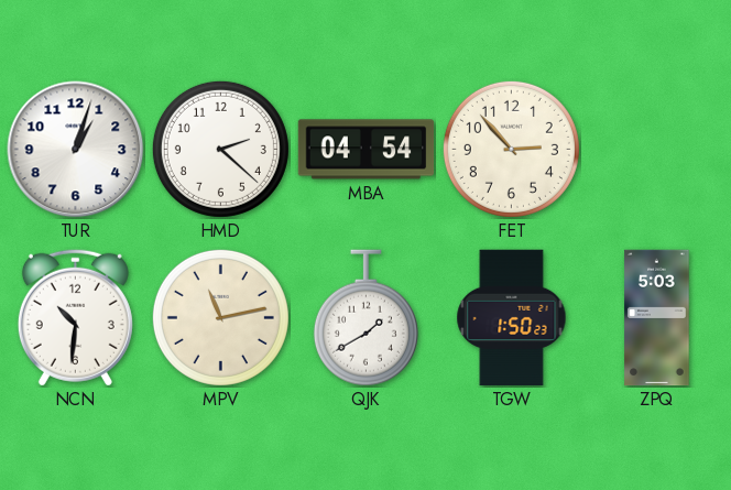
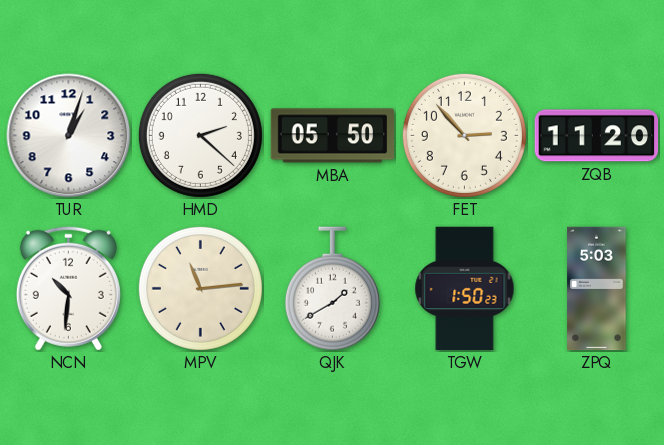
MBA: 04:54 -> 05:50
ZQB: none -> 11:20
MPV: 11:13 -> 11:14
